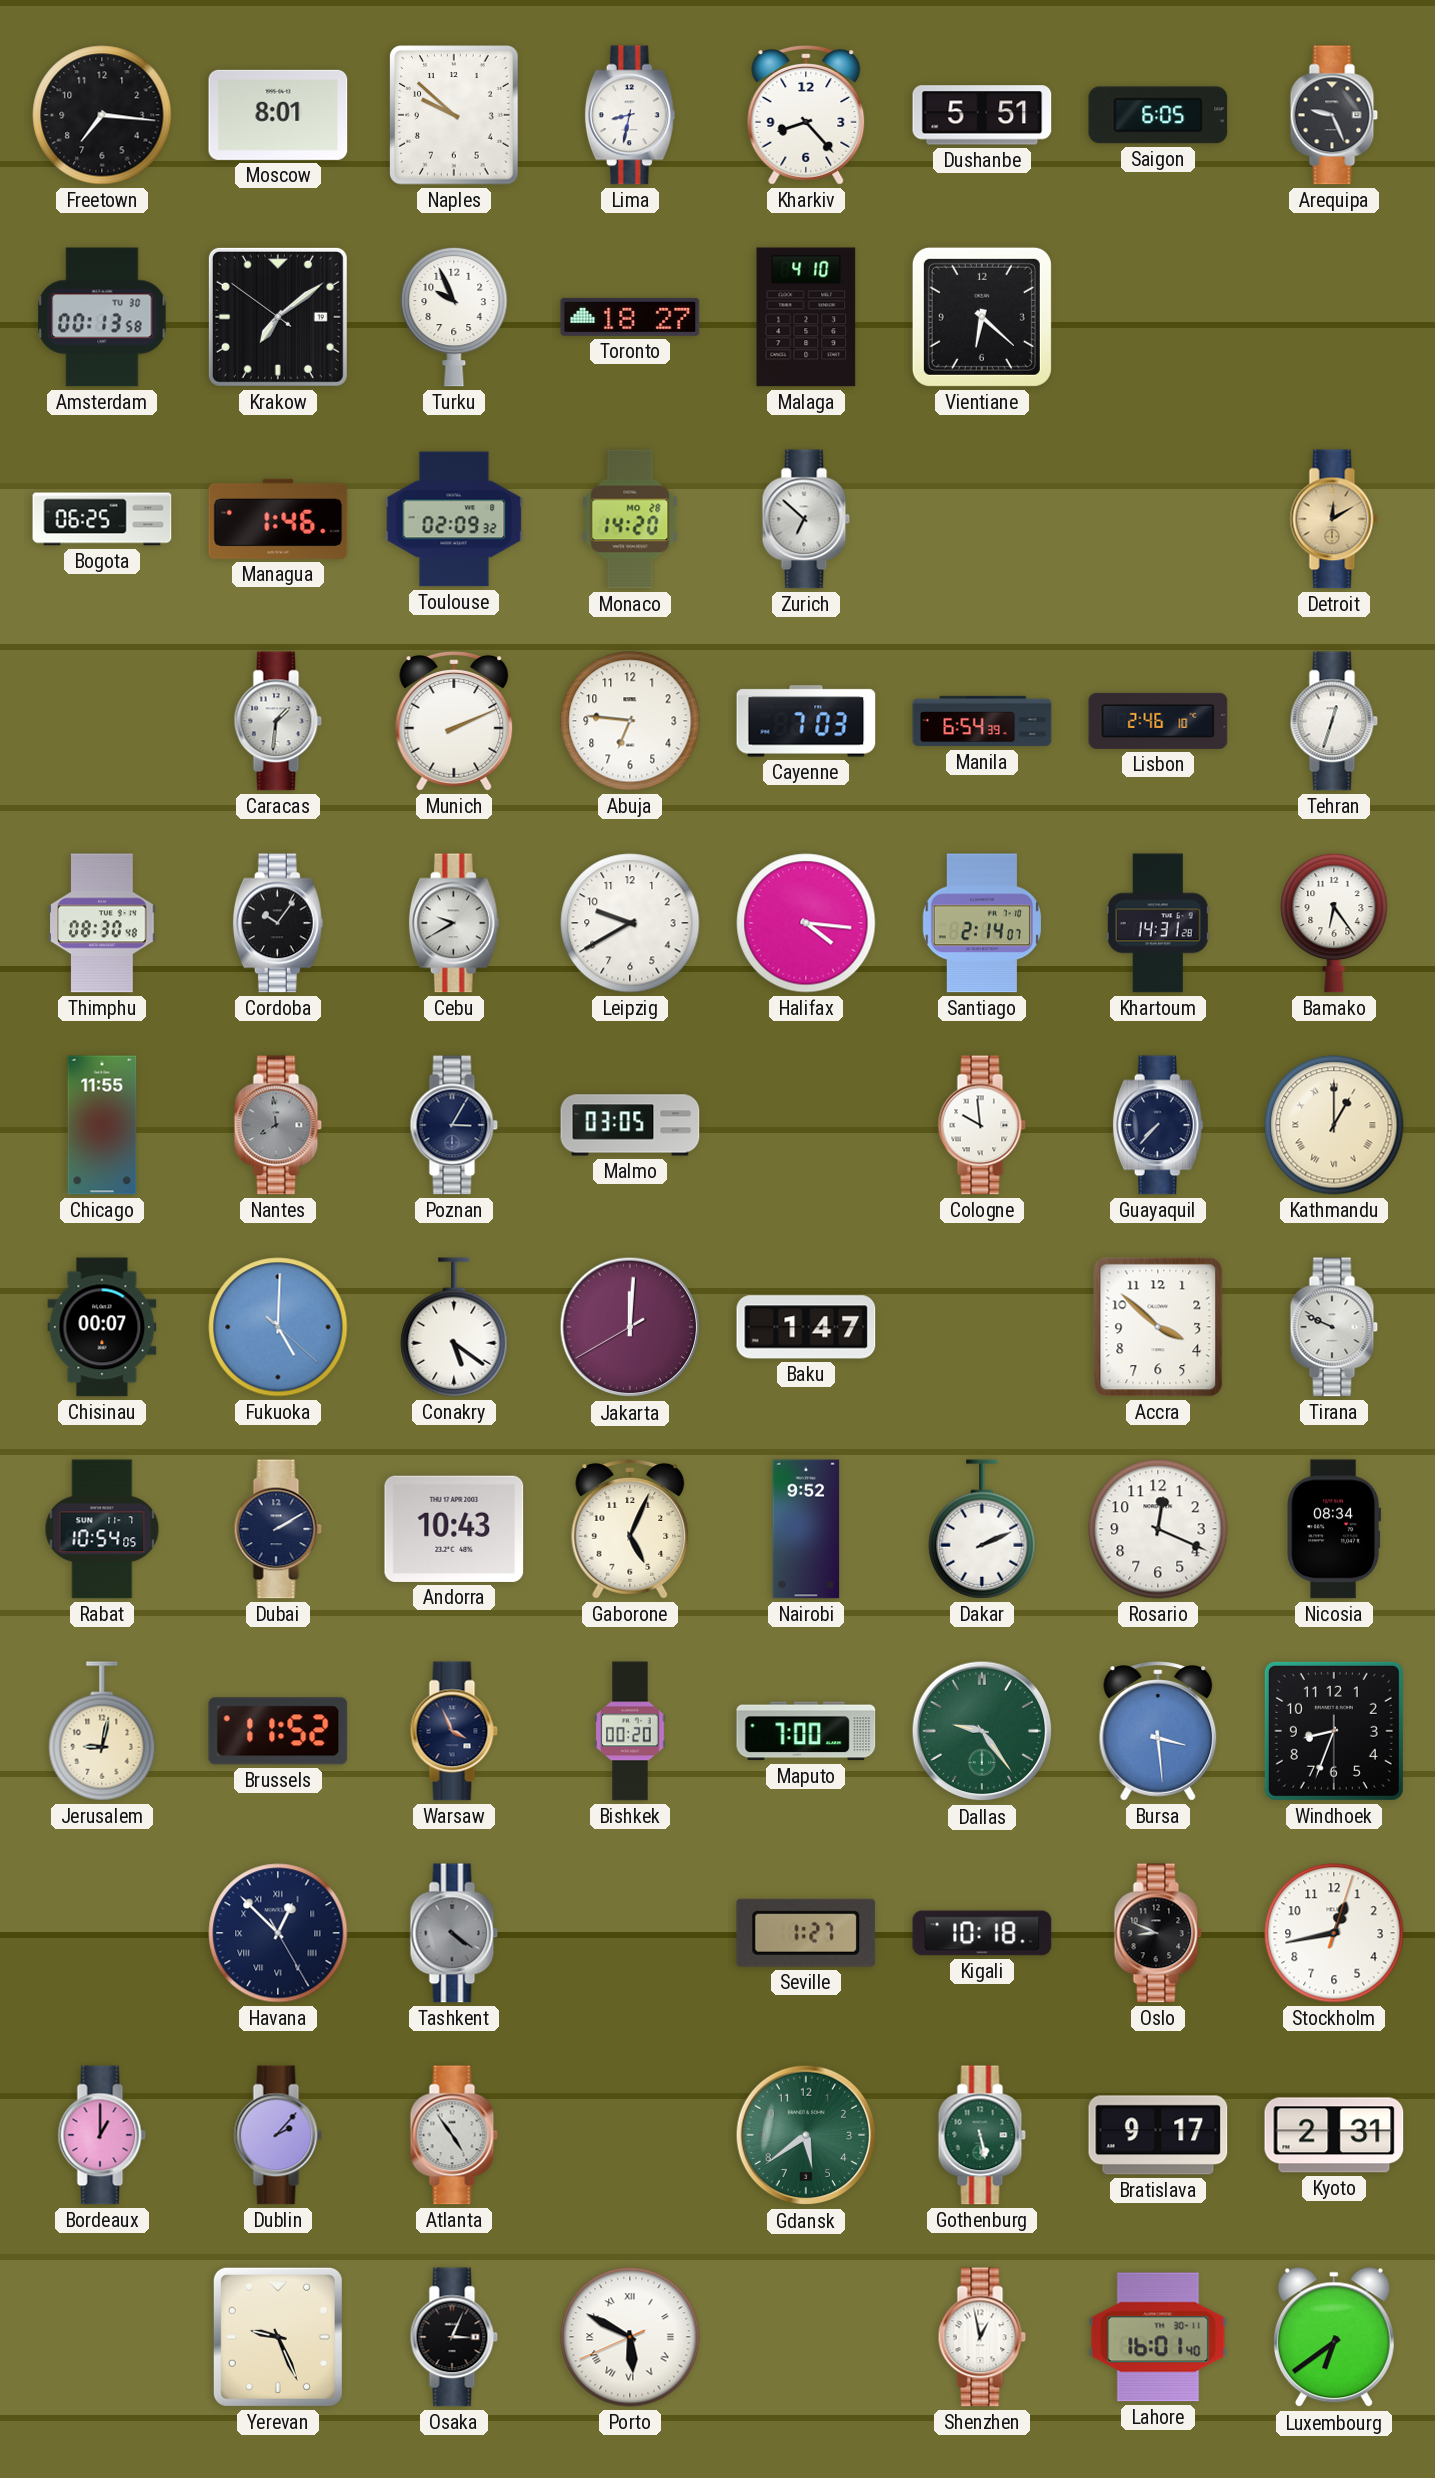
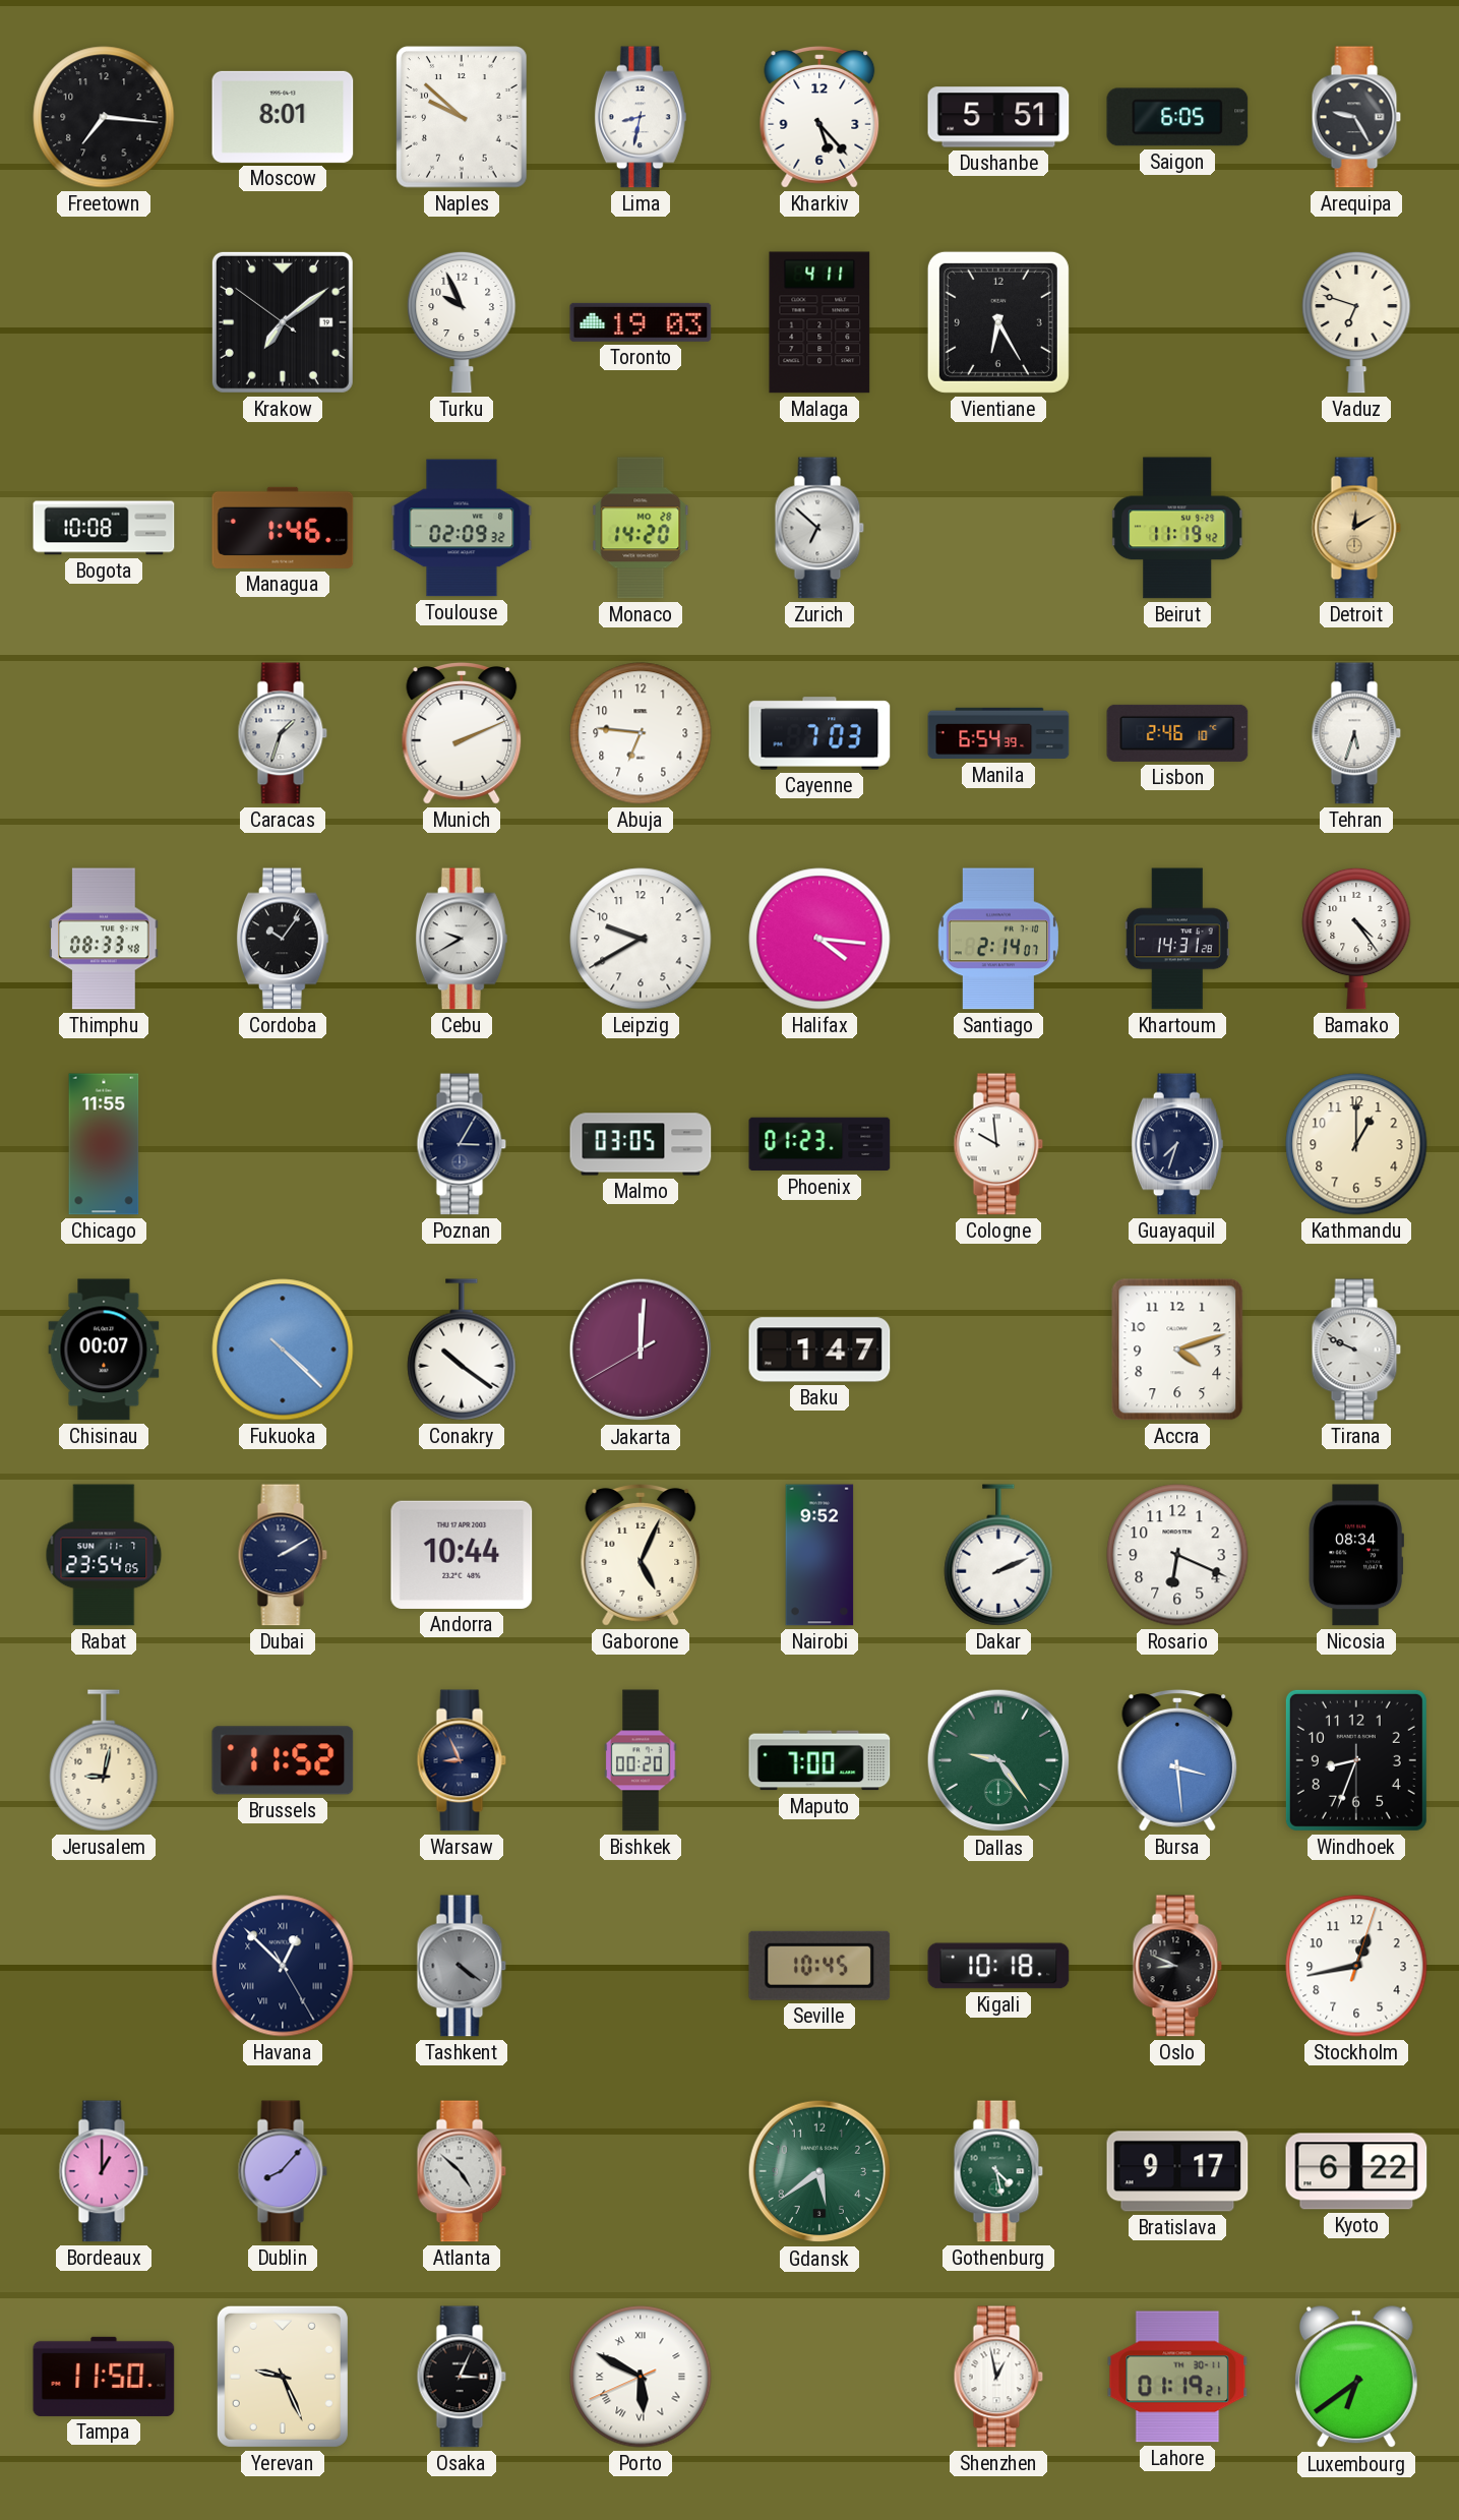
Kharkiv: 8:23 -> 5:23
Arequipa: 9:26 -> 9:25
Amsterdam: 00:13 -> none
Toronto: 18:27 -> 19:03
Malaga: 4:10 -> 4:11
Vientiane: 6:22 -> 6:25
Vaduz: none -> 6:48
Bogota: 06:25 -> 10:08
Beirut: none -> 11:19
Caracas: 1:31 -> 1:33
Tehran: 12:33 -> 5:33
Thimphu: 08:30 -> 08:33
Bamako: 6:24 -> 4:24
Nantes: 7:59 -> none
Phoenix: none -> 01:23
Guayaquil: 7:37 -> 7:33
Kathmandu numerals: Roman -> Arabic
Fukuoka: 5:00 -> 4:22
Conakry: 5:21 -> 10:21
Accra: 3:52 -> 4:12
Rabat: 10:54 -> 23:54
Andorra: 10:43 -> 10:44
Rosario: 12:19 -> 6:19
Warsaw: 3:56 -> 8:56
Seville: 1:27 -> 10:45
Dublin: 2:07 -> 8:07
Atlanta: 4:54 -> 4:52
Gothenburg: 5:28 -> 4:28
Kyoto: 2:31 -> 6:22
Tampa: none -> 11:50
Lahore: 16:01 -> 01:19
